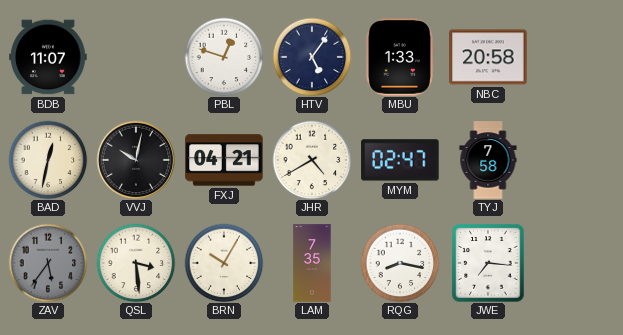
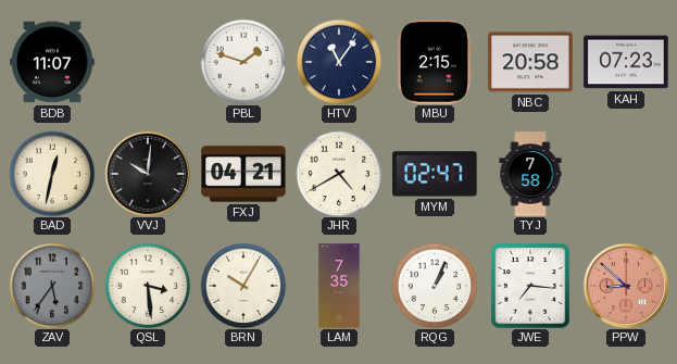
PBL: 12:48 -> 1:48
HTV: 5:06 -> 11:06
MBU: 1:33 -> 2:15
KAH: none -> 07:23
VVJ: 10:02 -> 10:01
RQG: 8:17 -> 1:04
PPW: none -> 8:52
